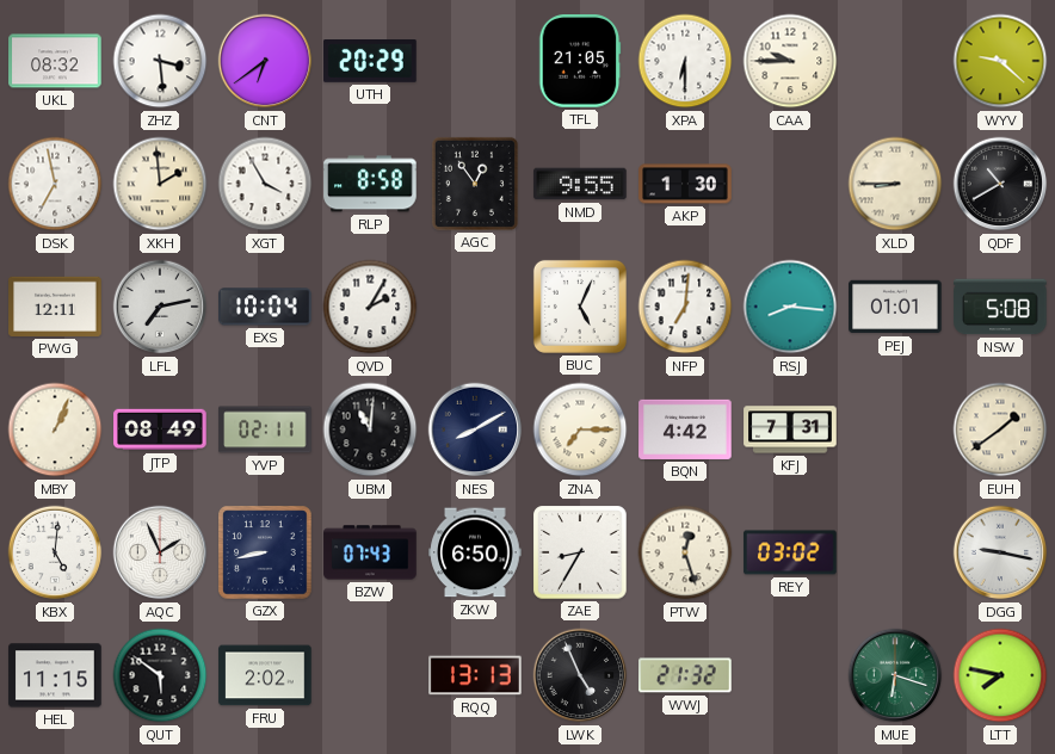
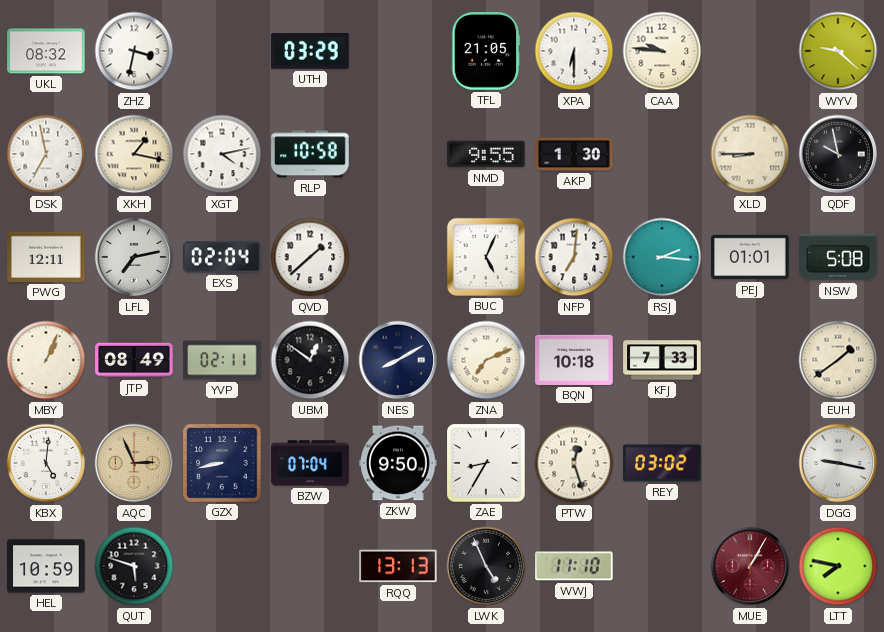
ZHZ: 3:29 -> 3:32
CNT: 6:39 -> none
UTH: 20:29 -> 03:29
CAA: 9:45 -> 9:46
XKH: 1:59 -> 1:17
XGT: 3:55 -> 4:13
RLP: 8:58 -> 10:58
AGC: 12:54 -> none
QDF: 10:40 -> 9:58
EXS: 10:04 -> 02:04
QVD: 2:05 -> 1:38
RSJ: 8:16 -> 2:16
UBM: 11:01 -> 12:51
ZNA: 7:15 -> 7:11
BQN: 4:42 -> 10:18
KFJ: 7:31 -> 7:33
AQC: 1:56 -> 2:56
AQC dial: white -> champagne
BZW: 07:43 -> 07:04
ZKW: 6:50 -> 9:50
HEL: 11:15 -> 10:59
QUT: 5:51 -> 5:48
FRU: 2:02 -> none
WWJ: 21:32 -> 11:10
MUE: 6:18 -> 1:05
MUE dial: green -> burgundy
